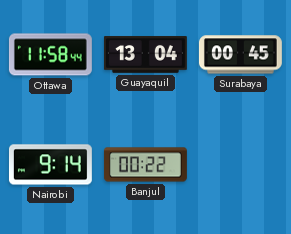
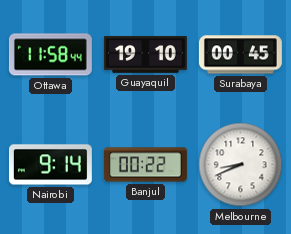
Guayaquil: 13:04 -> 19:10
Melbourne: none -> 8:41
